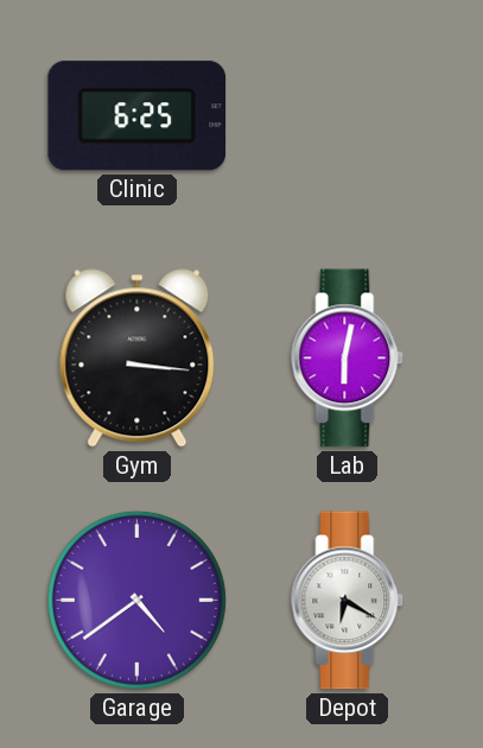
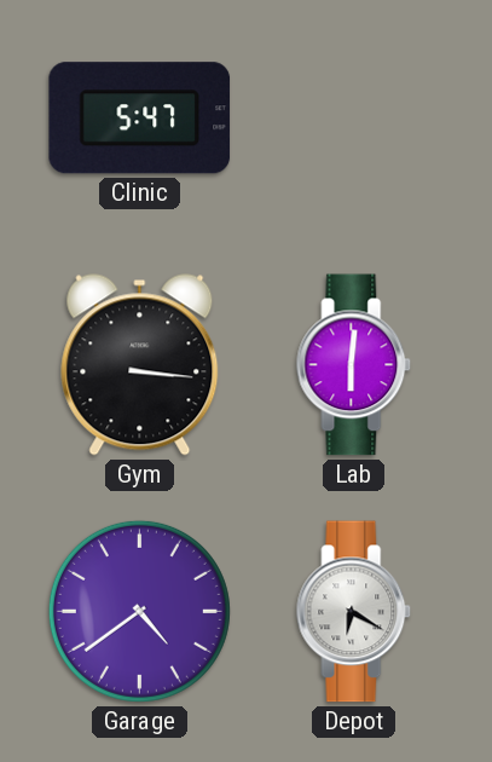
Clinic: 6:25 -> 5:47
Lab: 6:02 -> 6:01
